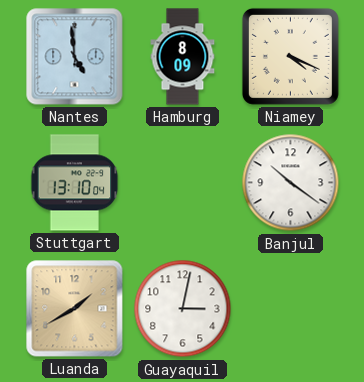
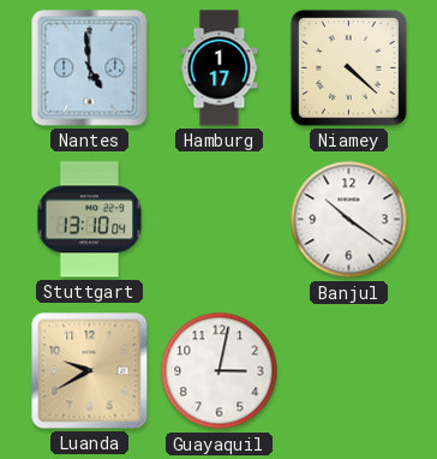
Hamburg: 8:09 -> 1:17
Niamey: 4:19 -> 4:22
Luanda: 1:40 -> 9:40
